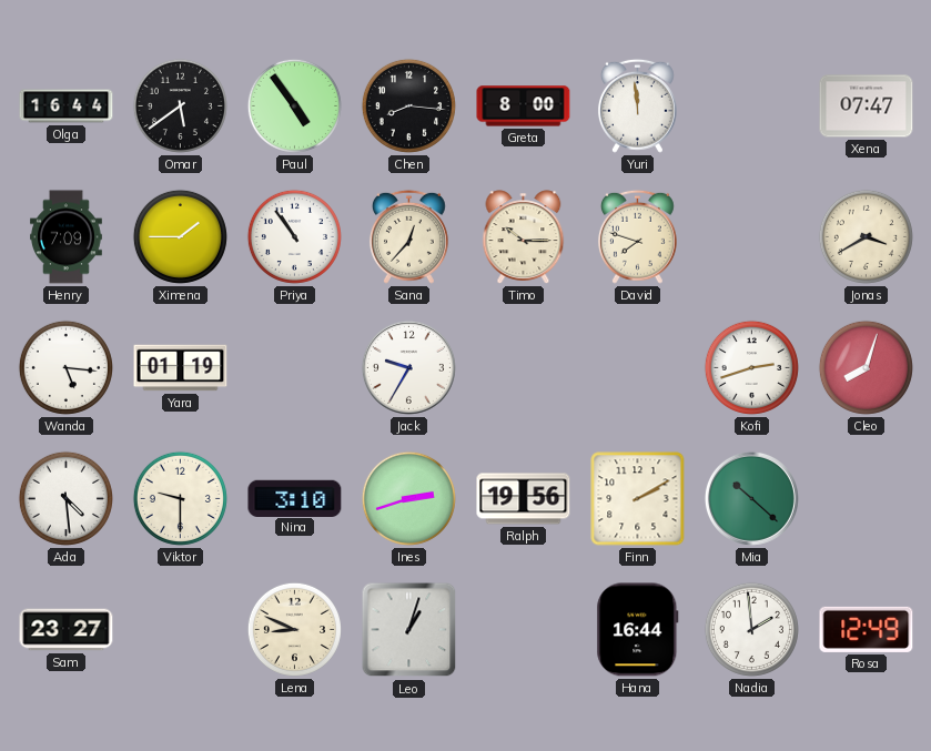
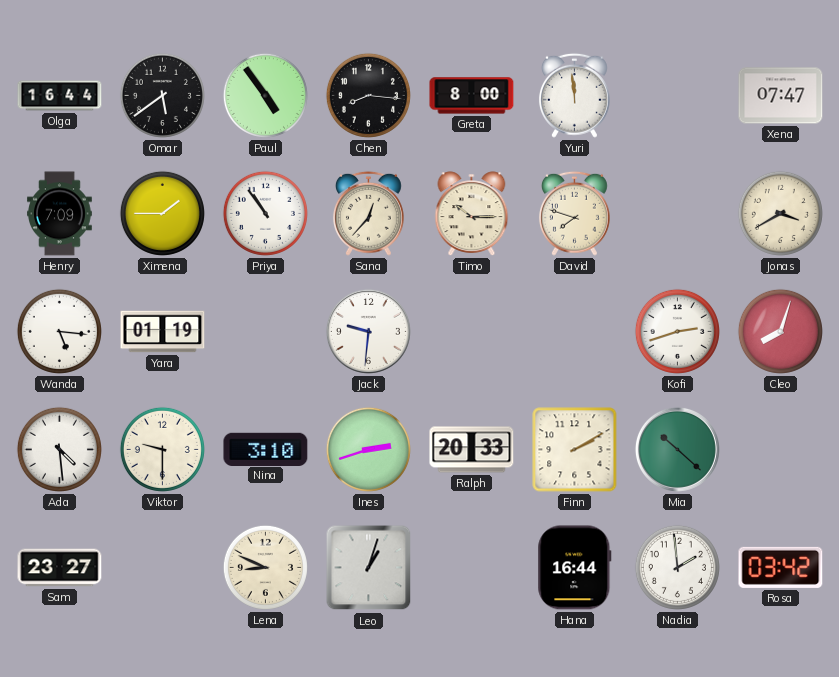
Jack: 9:35 -> 9:31
Ralph: 19:56 -> 20:33
Rosa: 12:49 -> 03:42
